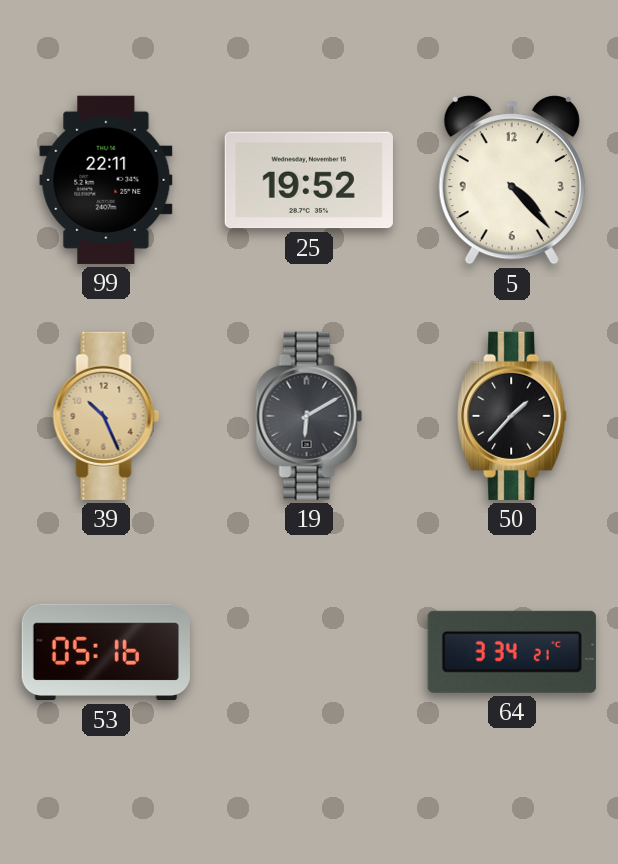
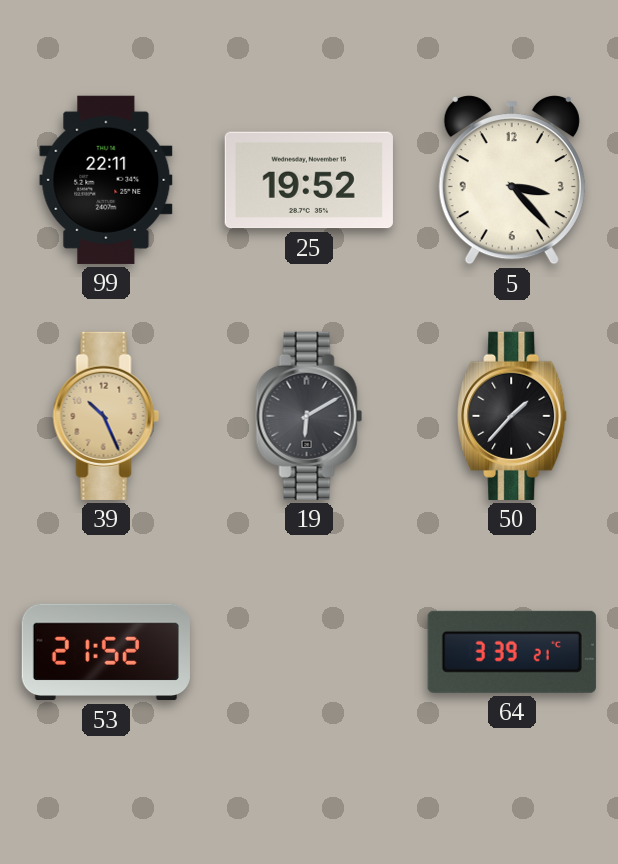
5: 4:23 -> 3:23
53: 05:16 -> 21:52
64: 3:34 -> 3:39
